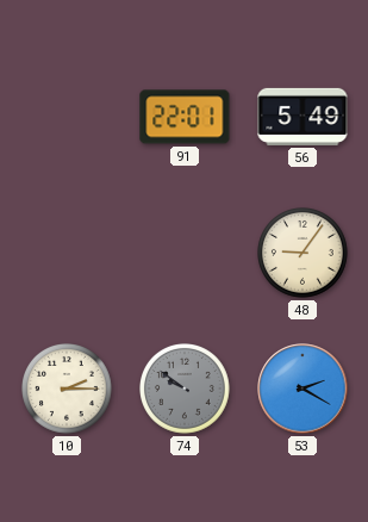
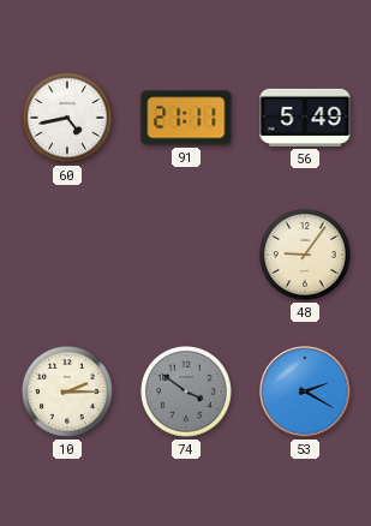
60: none -> 4:43
91: 22:01 -> 21:11
74: 9:51 -> 3:51
